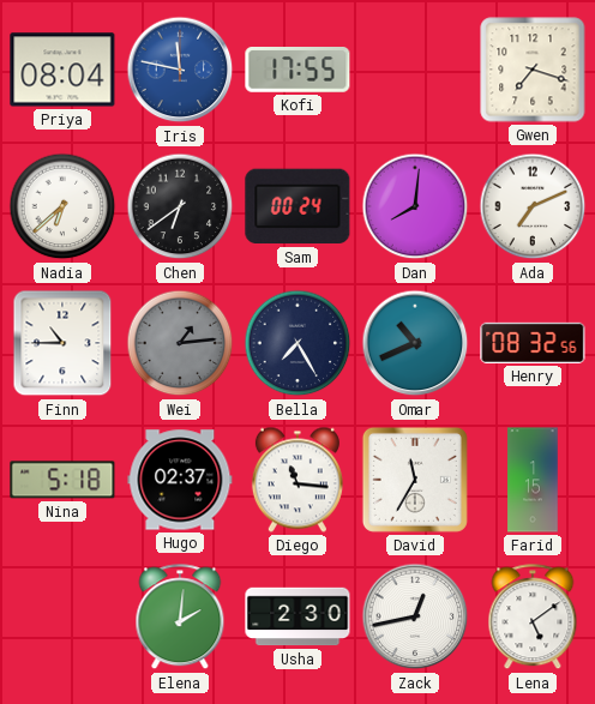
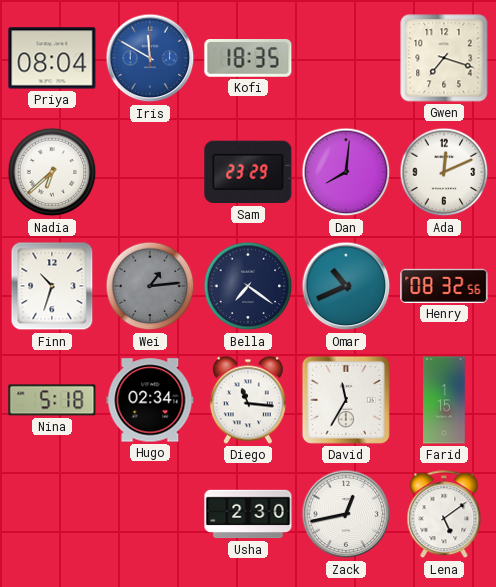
Iris: 11:47 -> 11:50
Kofi: 17:55 -> 18:35
Chen: 6:39 -> none
Sam: 00:24 -> 23:29
Ada: 7:11 -> 12:11
Finn: 10:45 -> 10:33
Bella: 7:25 -> 7:21
Hugo: 02:37 -> 02:34
Elena: 2:01 -> none
